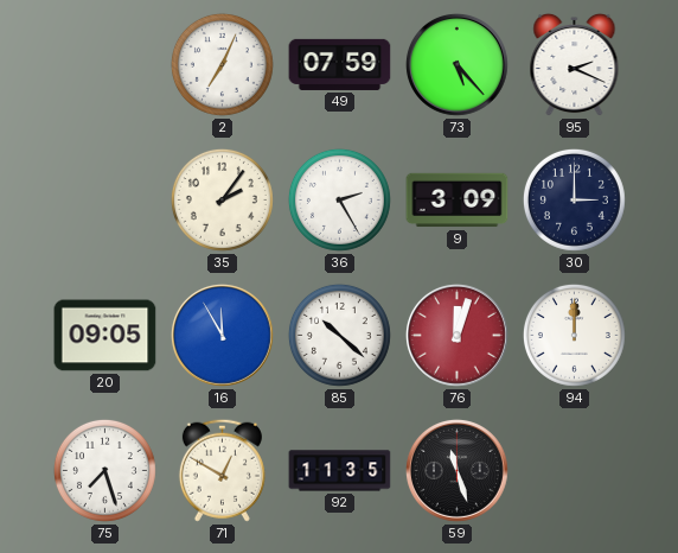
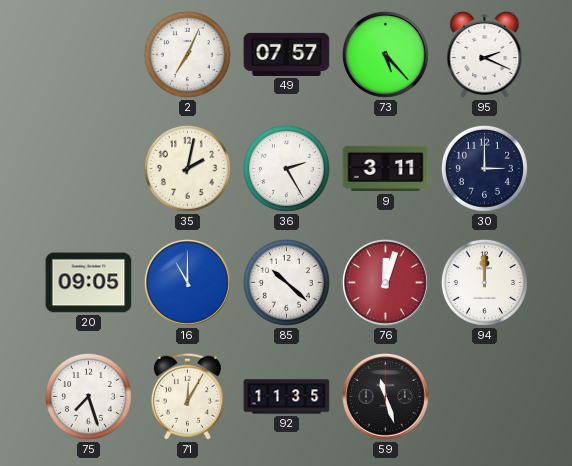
49: 07:59 -> 07:57
35: 2:06 -> 2:02
9: 3:09 -> 3:11
16: 11:55 -> 11:00
71: 12:50 -> 12:05
